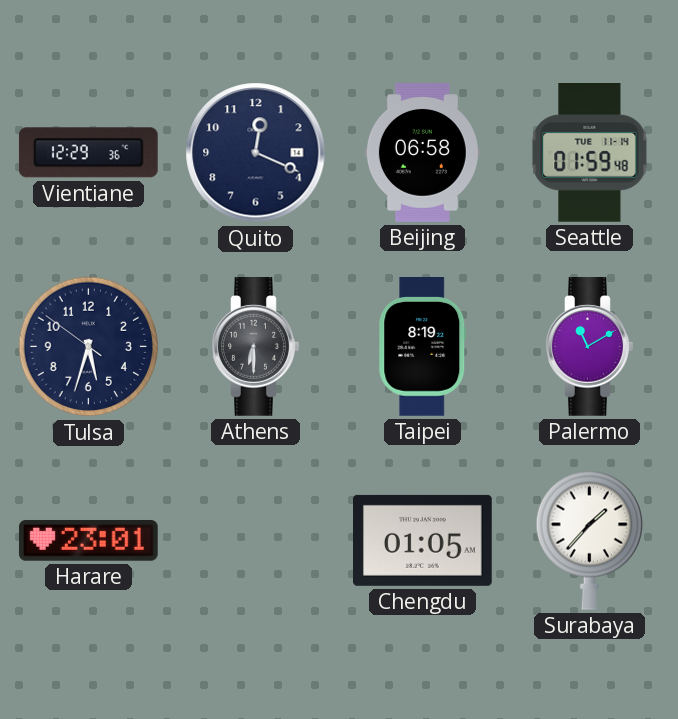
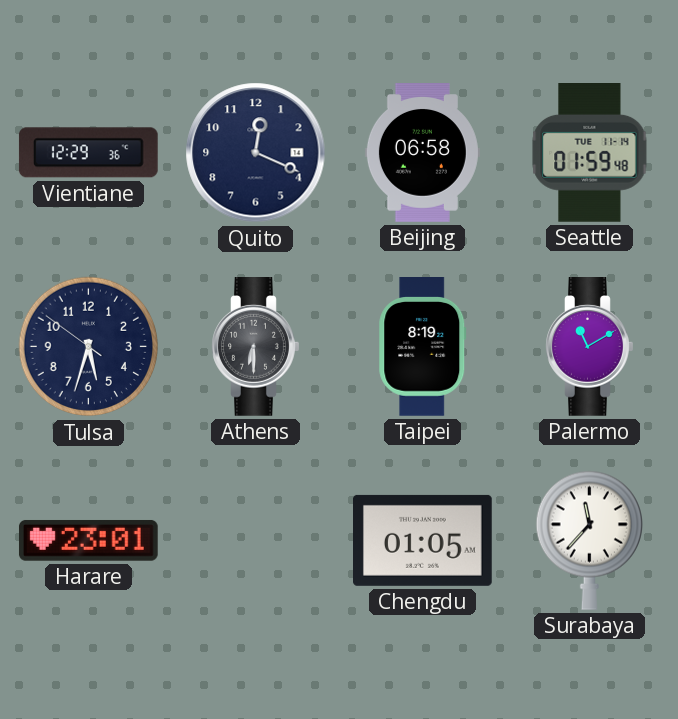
Surabaya: 1:37 -> 11:37
